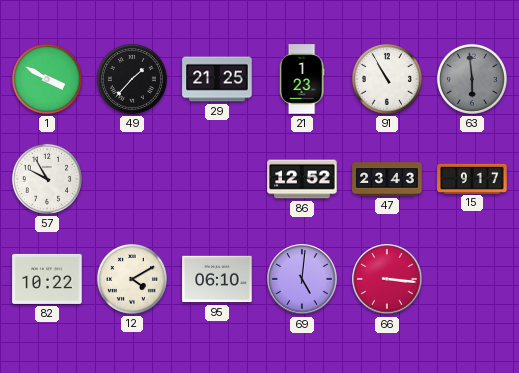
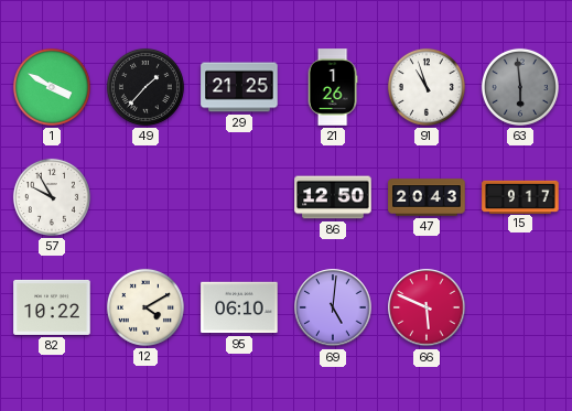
21: 1:23 -> 1:26
91: 10:55 -> 10:57
86: 12:52 -> 12:50
47: 23:43 -> 20:43
66: 3:16 -> 5:49
